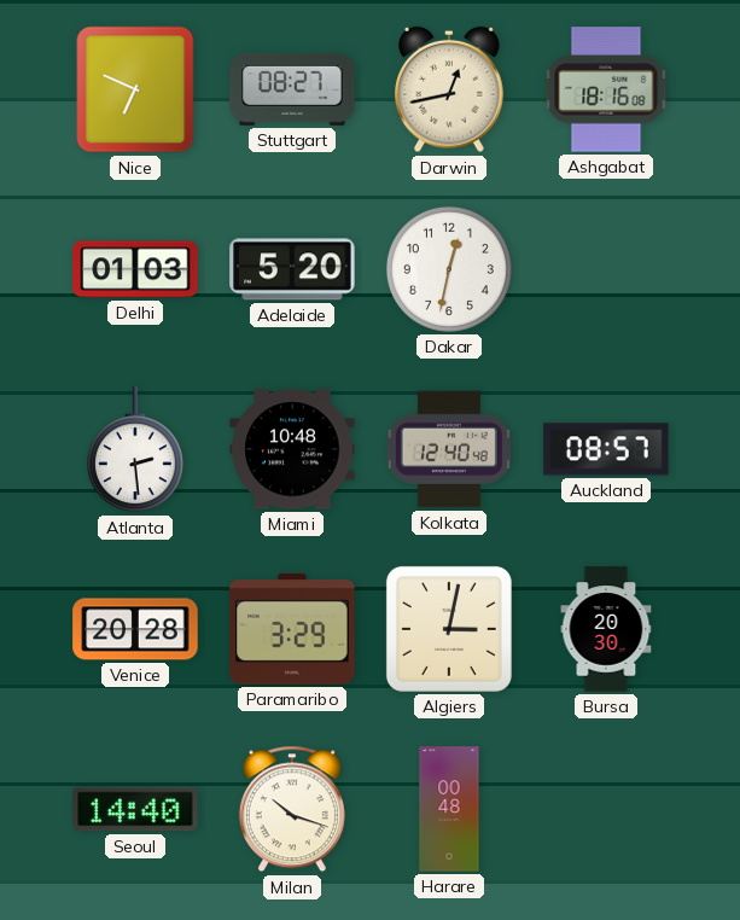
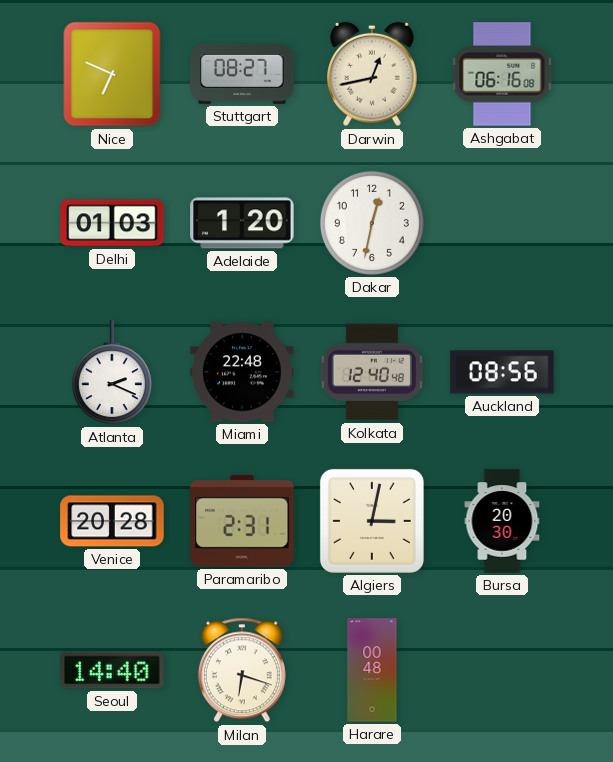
Ashgabat: 18:16 -> 06:16
Adelaide: 5:20 -> 1:20
Atlanta: 2:29 -> 2:19
Miami: 10:48 -> 22:48
Auckland: 08:57 -> 08:56
Paramaribo: 3:29 -> 2:31
Milan: 10:18 -> 6:18
